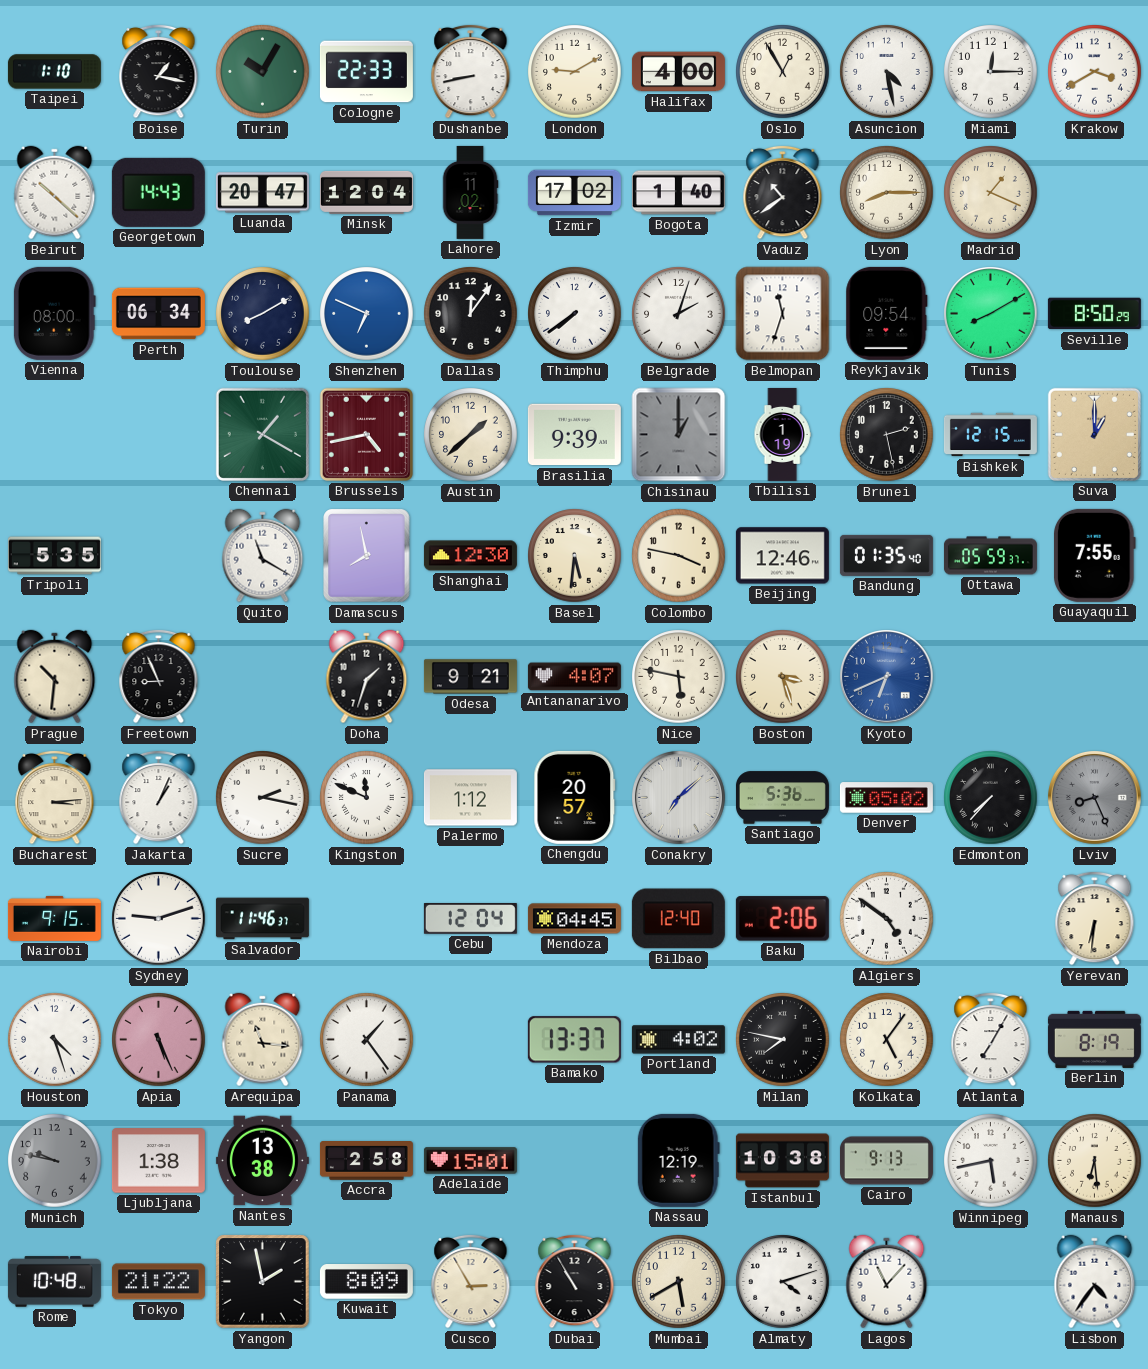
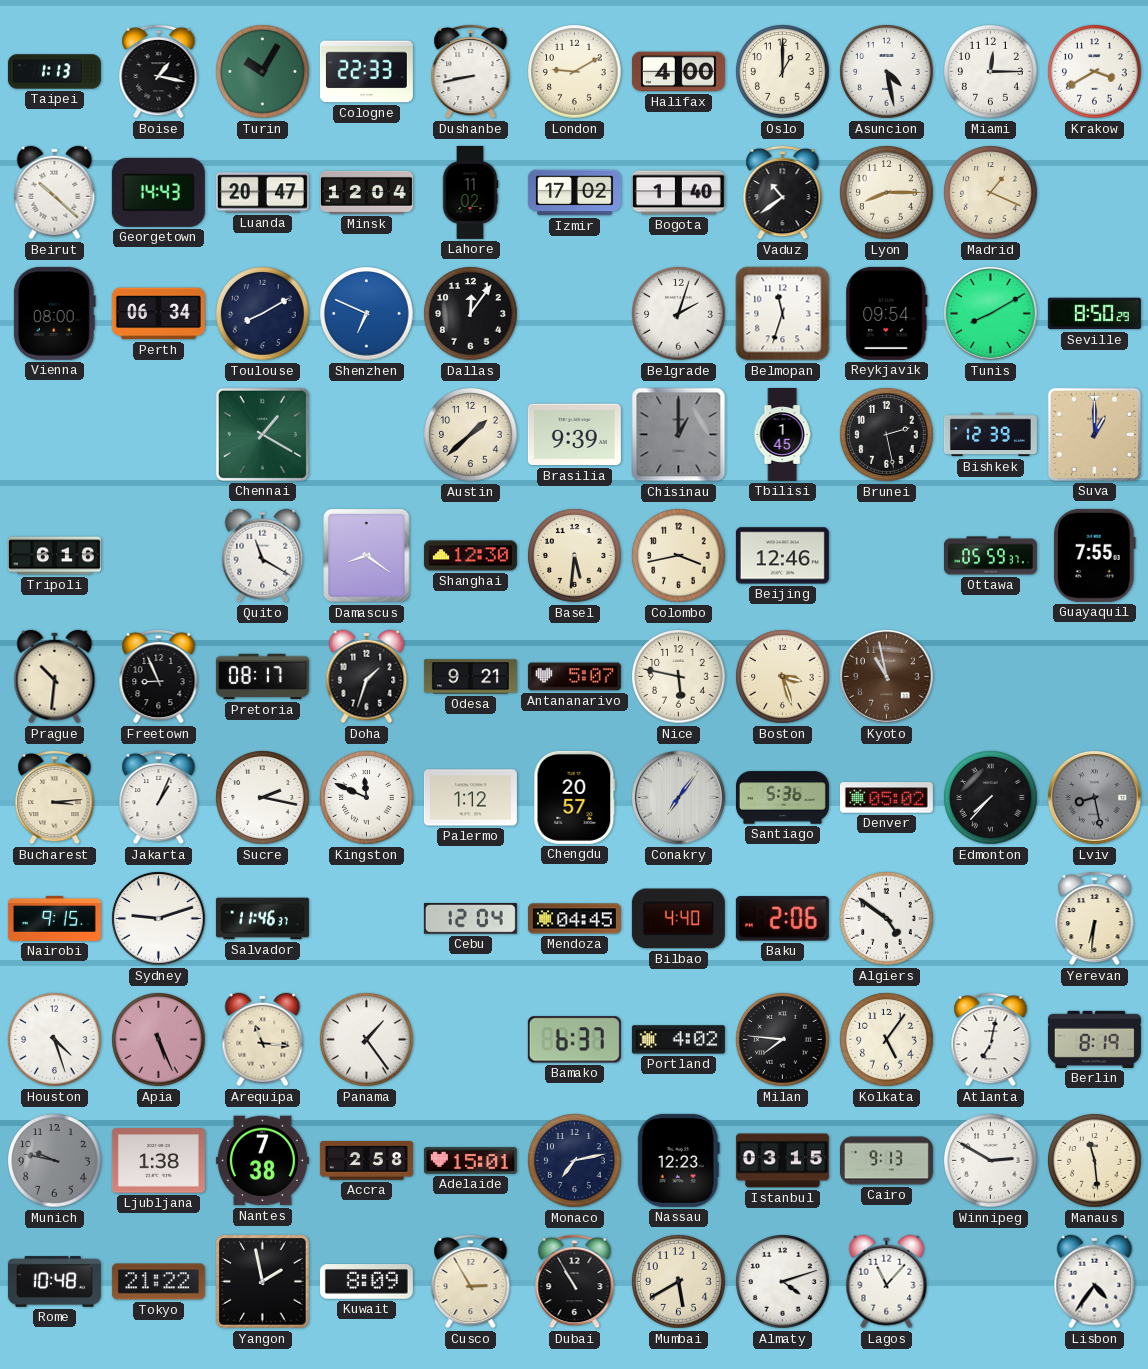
Taipei: 1:10 -> 1:13
Oslo: 12:55 -> 1:00
Thimphu: 7:39 -> none
Brussels: 4:43 -> none
Tbilisi: 1:19 -> 1:45
Bishkek: 12:15 -> 12:39
Tripoli: 5:35 -> 6:16
Damascus: 7:58 -> 8:21
Colombo: 3:47 -> 3:43
Bandung: 01:35 -> none
Pretoria: none -> 08:17
Antananarivo: 4:07 -> 5:07
Kyoto: 6:41 -> 10:58
Kyoto dial: blue -> brown
Conakry: 7:08 -> 7:06
Lviv: 8:26 -> 8:28
Bilbao: 12:40 -> 4:40
Bamako: 13:37 -> 6:37
Milan: 7:47 -> 7:46
Atlanta: 7:05 -> 7:02
Nantes: 13:38 -> 7:38
Monaco: none -> 7:13
Nassau: 12:19 -> 12:23
Istanbul: 10:38 -> 03:15
Winnipeg: 5:43 -> 2:50
Manaus: 6:29 -> 11:29
